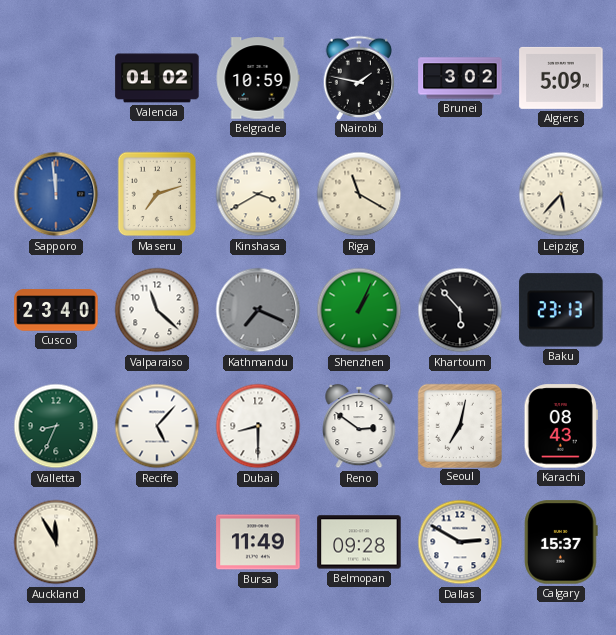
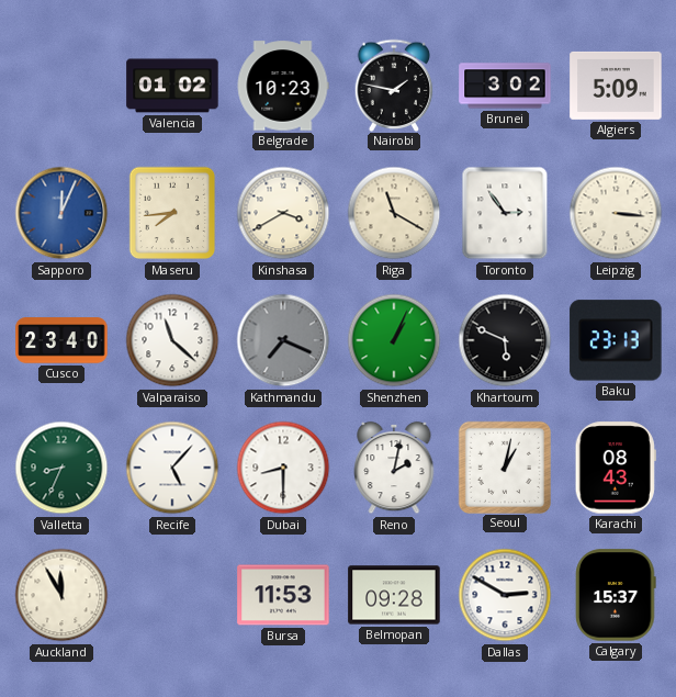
Belgrade: 10:59 -> 10:23
Sapporo: 11:59 -> 12:04
Maseru: 7:12 -> 7:44
Toronto: none -> 2:54
Leipzig: 5:37 -> 3:16
Khartoum: 5:53 -> 5:49
Reno: 2:51 -> 2:02
Seoul: 7:02 -> 1:02
Bursa: 11:49 -> 11:53
